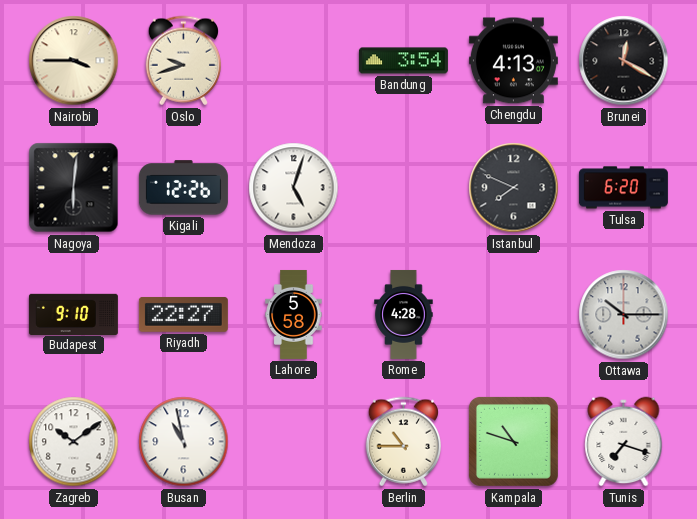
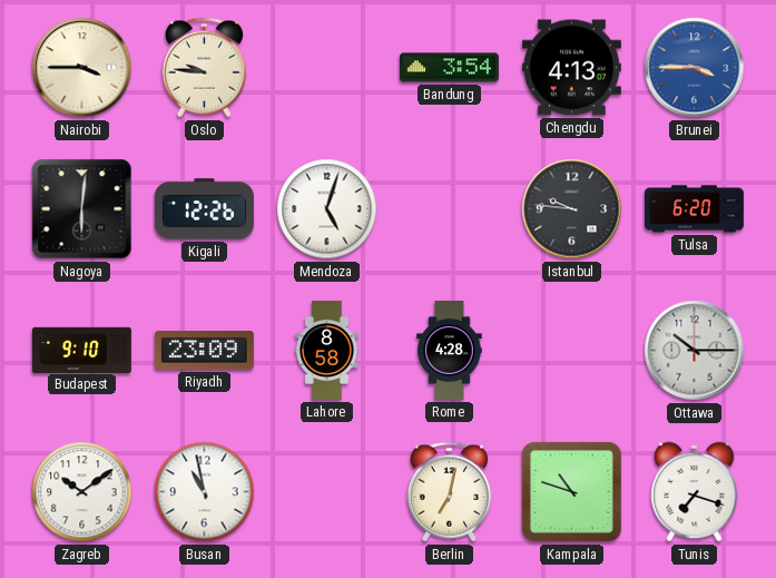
Oslo: 9:42 -> 9:46
Brunei: 12:20 -> 3:45
Brunei dial: black -> blue
Istanbul: 7:49 -> 9:46
Riyadh: 22:27 -> 23:09
Lahore: 5:58 -> 8:58
Berlin: 10:45 -> 7:02
